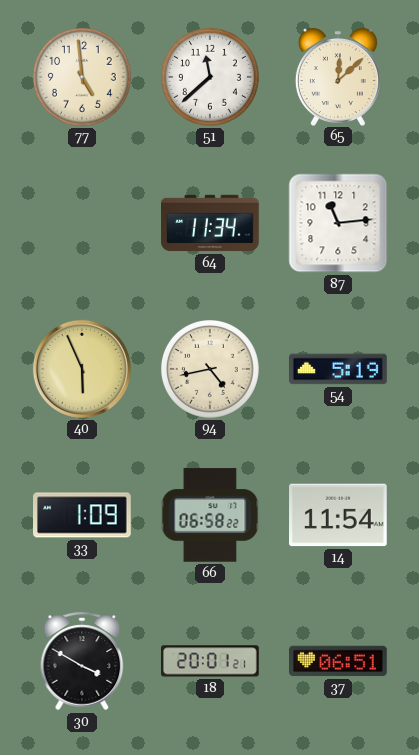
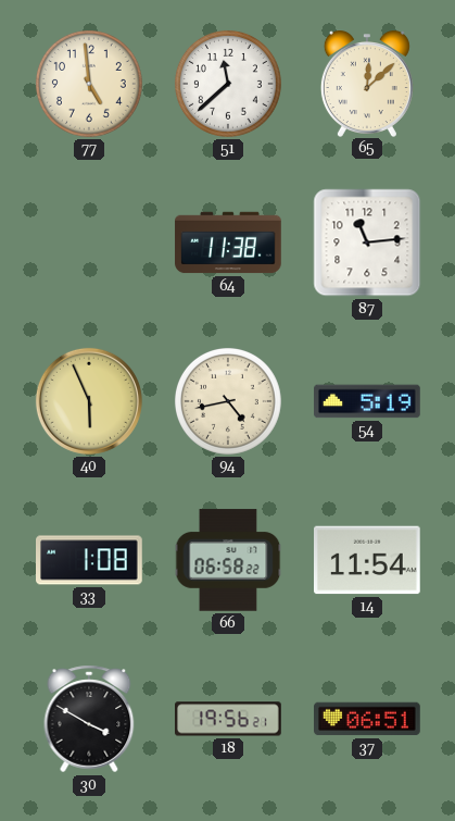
64: 11:34 -> 11:38
33: 1:09 -> 1:08
18: 20:01 -> 19:56
